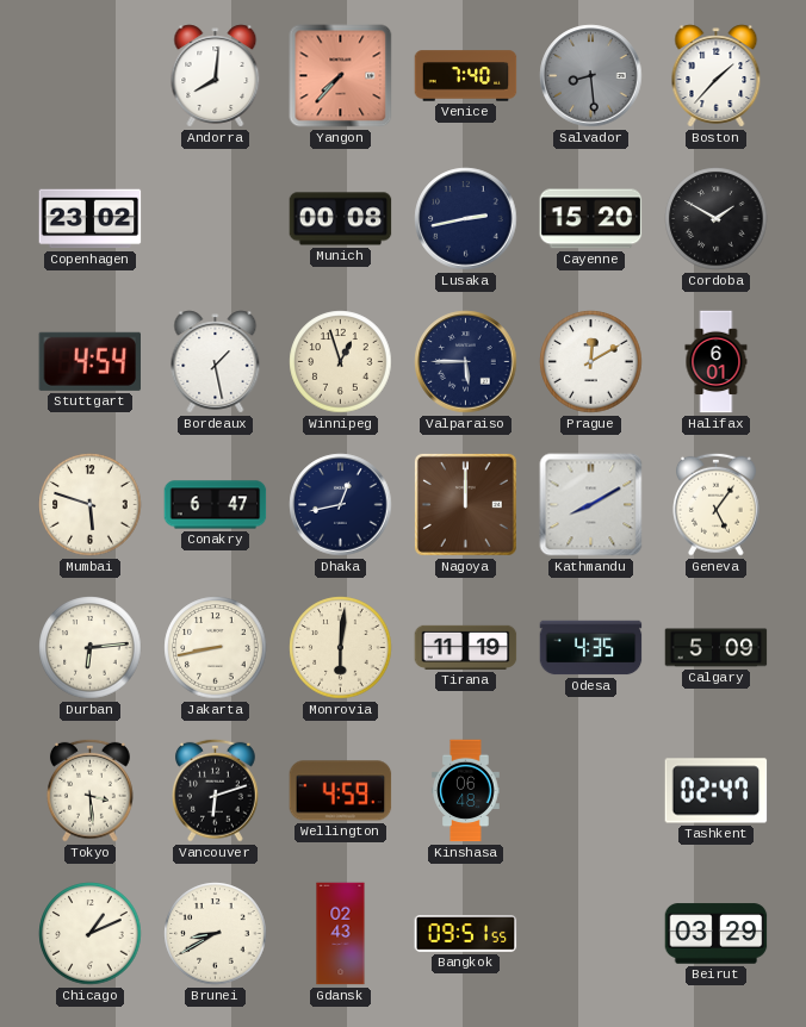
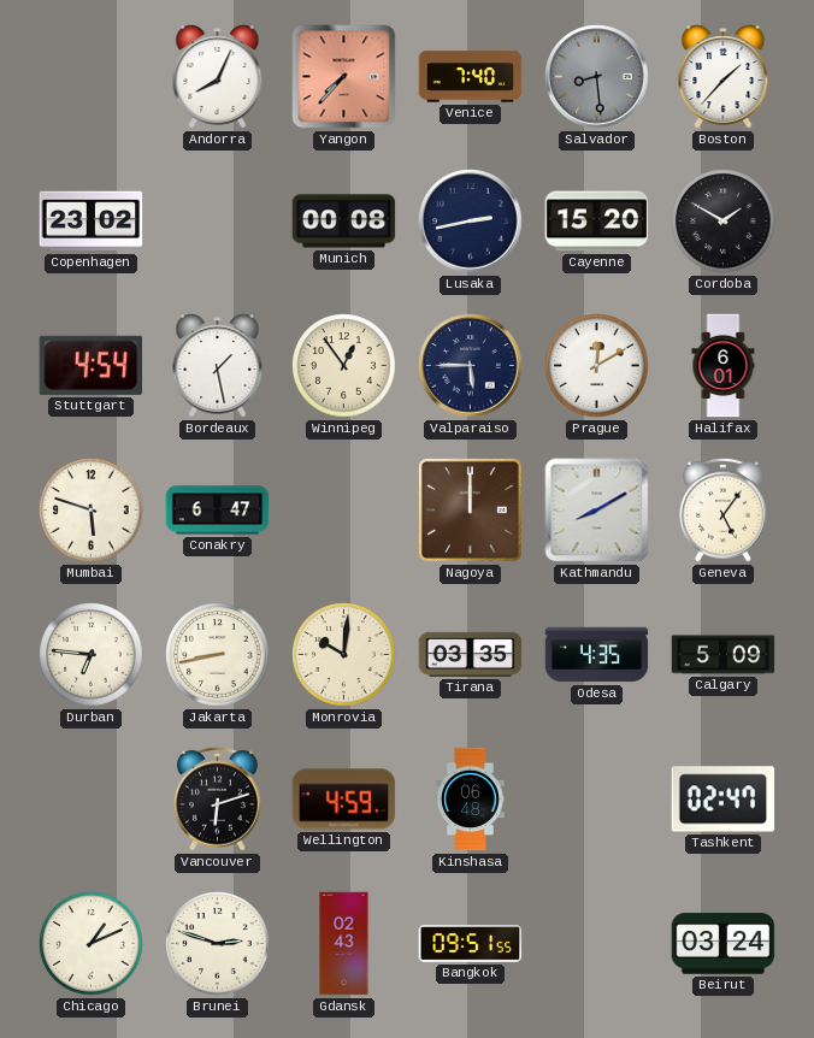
Andorra: 8:01 -> 8:04
Winnipeg: 12:57 -> 12:54
Dhaka: 12:43 -> none
Durban: 6:14 -> 6:46
Monrovia: 6:01 -> 10:01
Tirana: 11:19 -> 03:35
Tokyo: 3:29 -> none
Brunei: 8:40 -> 2:48
Beirut: 03:29 -> 03:24
